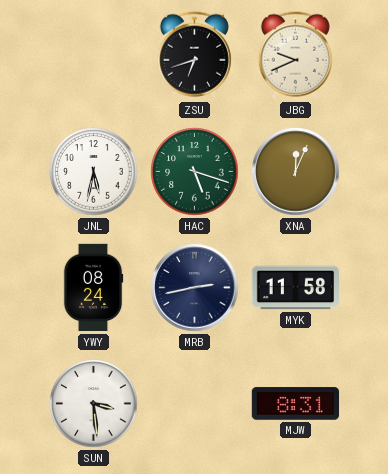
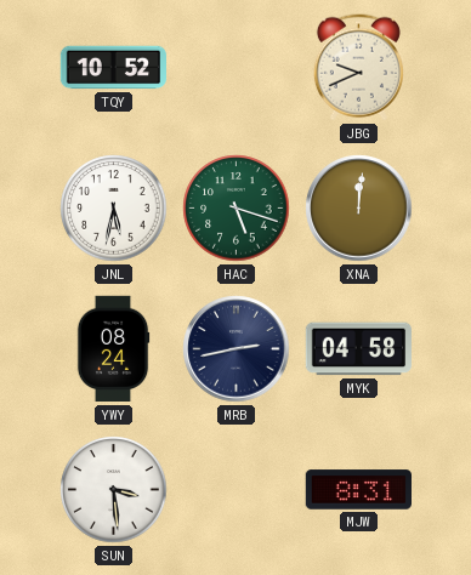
TQY: none -> 10:52
ZSU: 6:42 -> none
XNA: 12:04 -> 12:01
MYK: 11:58 -> 04:58
